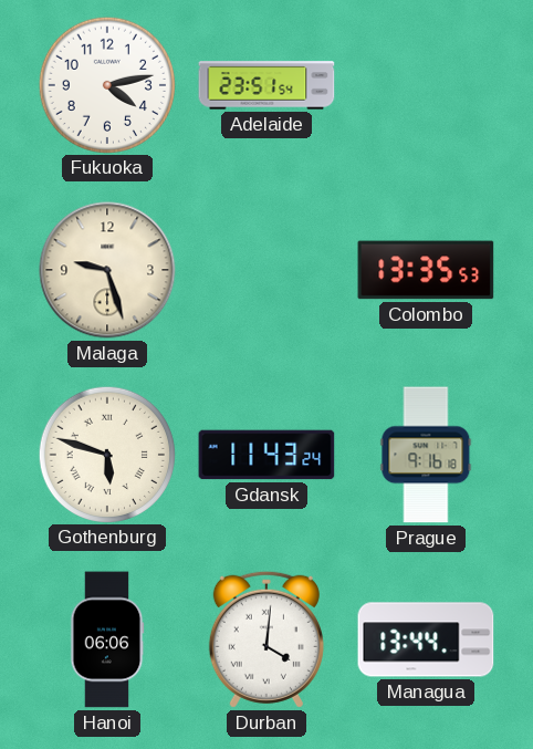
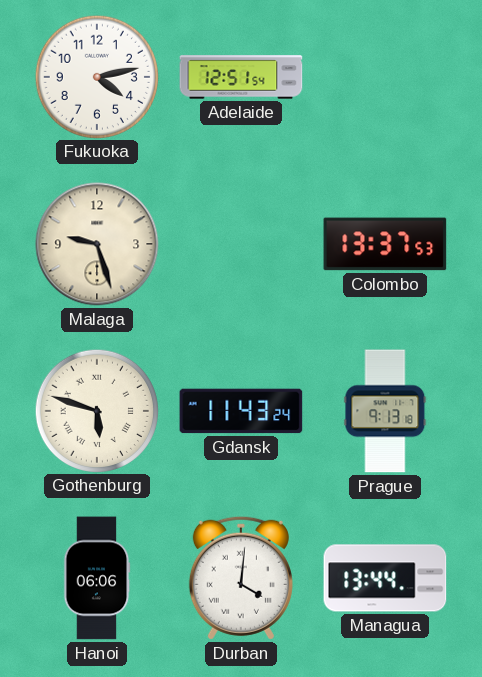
Adelaide: 23:51 -> 12:51
Colombo: 13:35 -> 13:37
Prague: 9:16 -> 9:13
